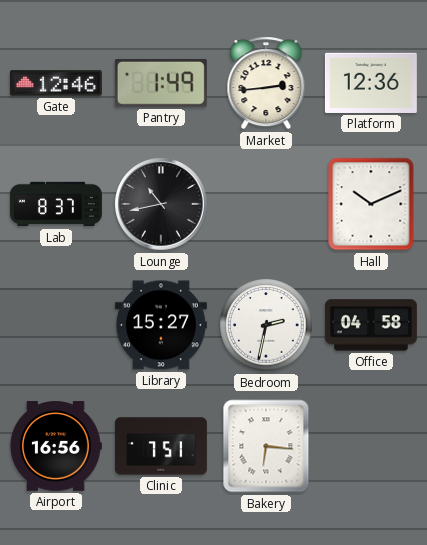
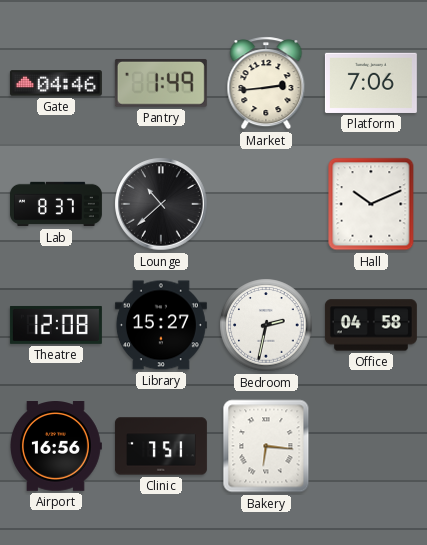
Gate: 12:46 -> 04:46
Platform: 12:36 -> 7:06
Lounge: 10:43 -> 10:38
Theatre: none -> 12:08
